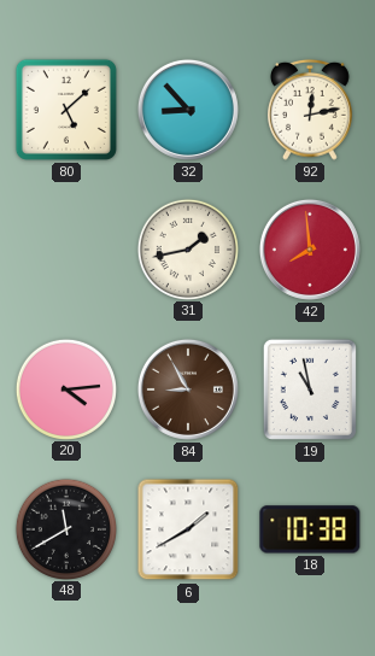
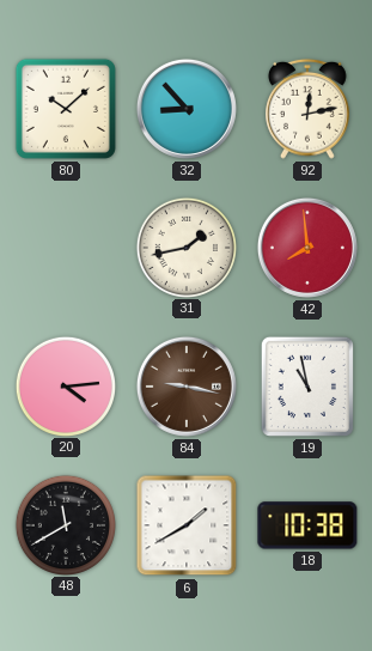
80: 5:08 -> 10:08
84: 8:55 -> 9:17
